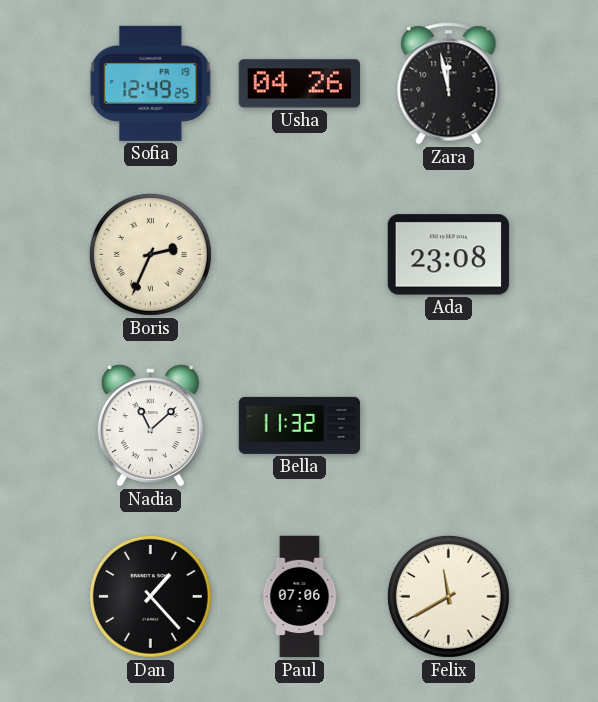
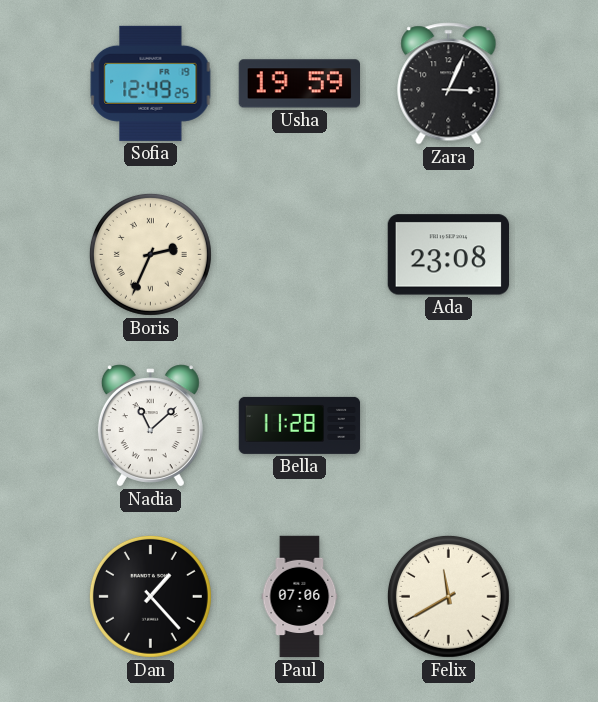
Usha: 04:26 -> 19:59
Zara: 11:58 -> 3:04
Bella: 11:32 -> 11:28
